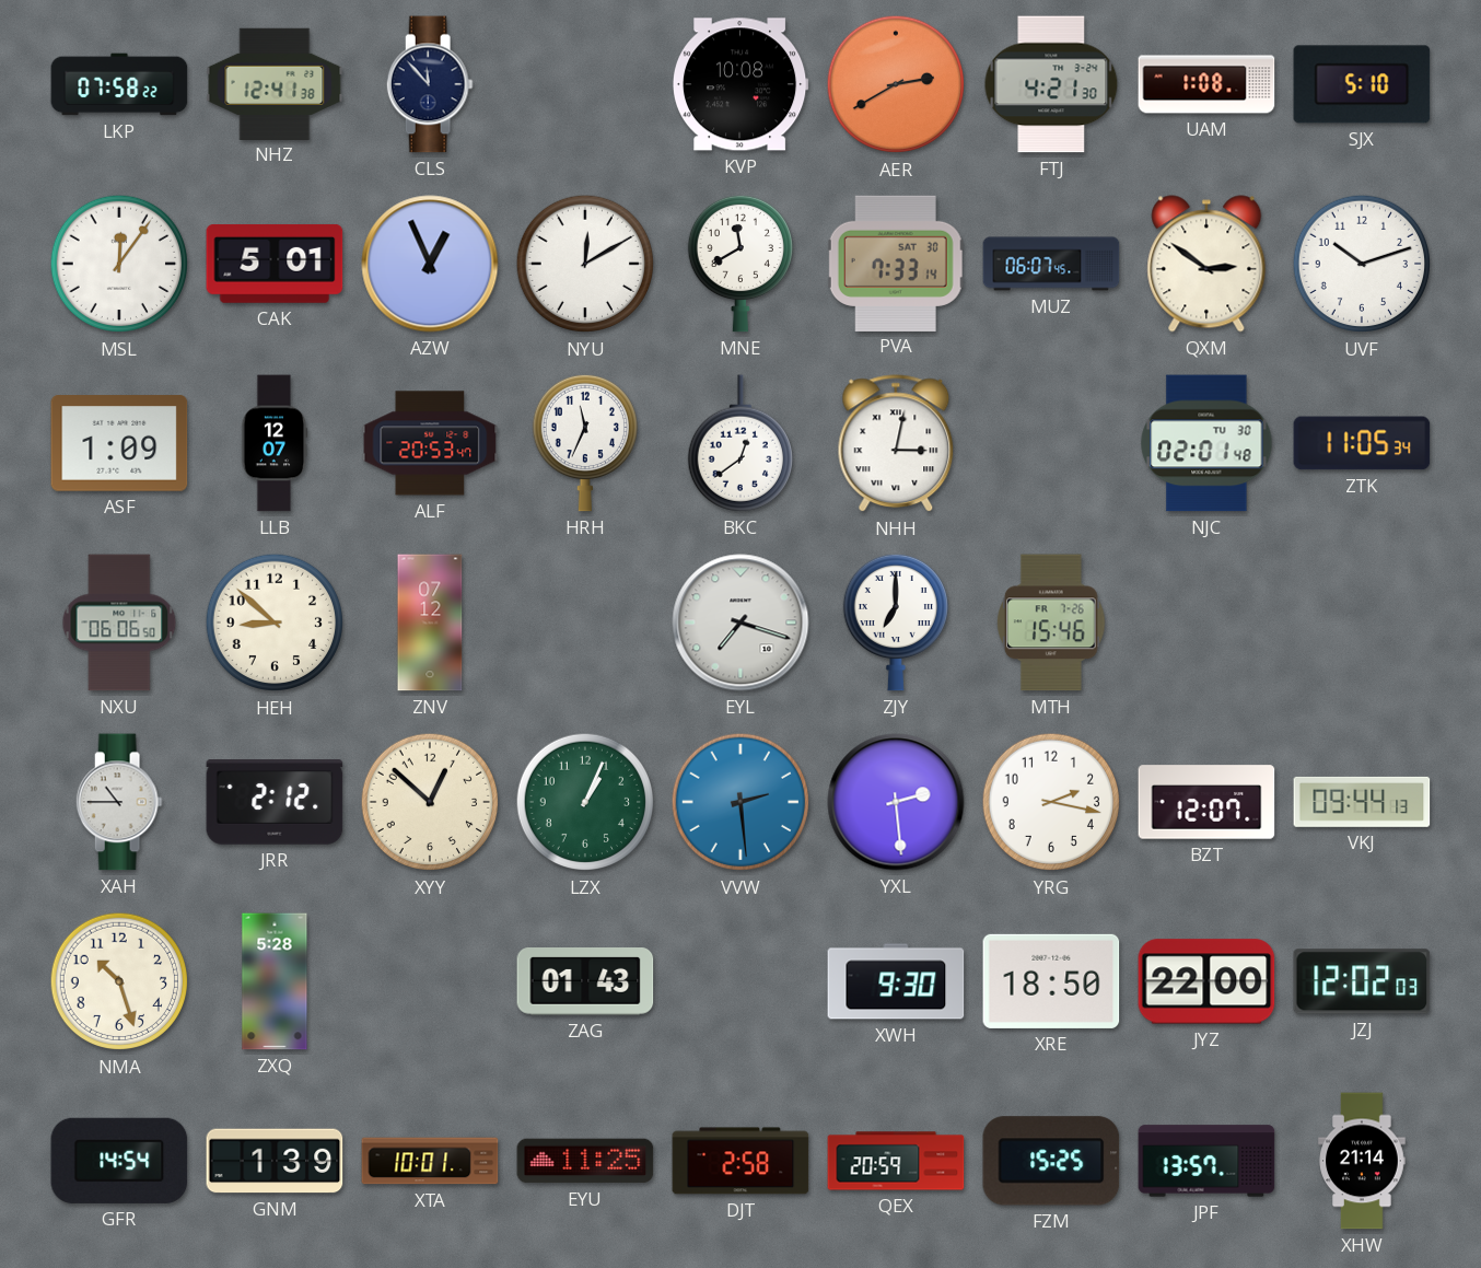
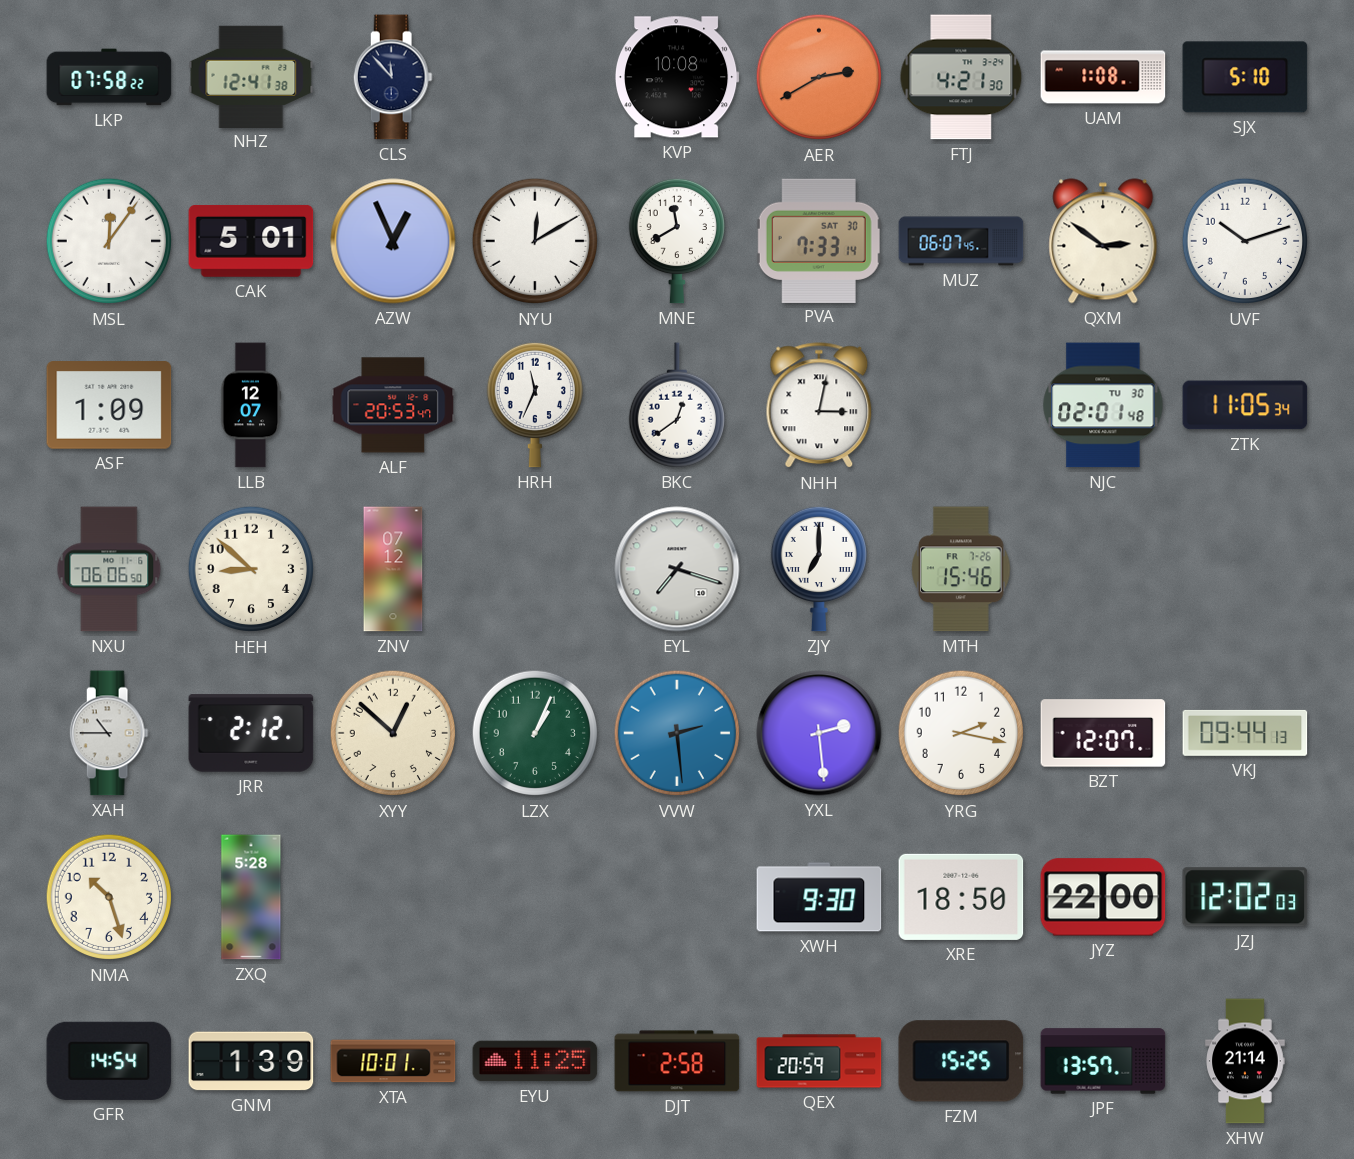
ZAG: 01:43 -> none
